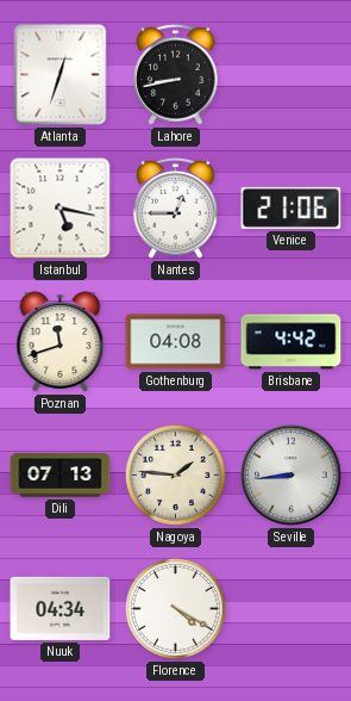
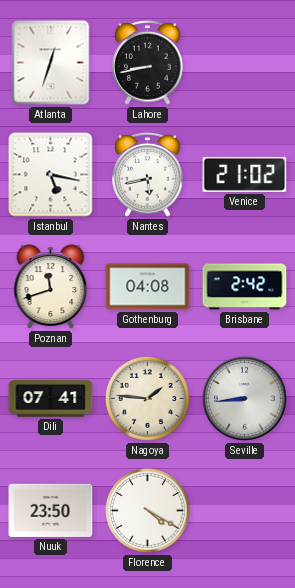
Nantes: 12:45 -> 5:43
Venice: 21:06 -> 21:02
Brisbane: 4:42 -> 2:42
Dili: 07:13 -> 07:41
Nuuk: 04:34 -> 23:50
